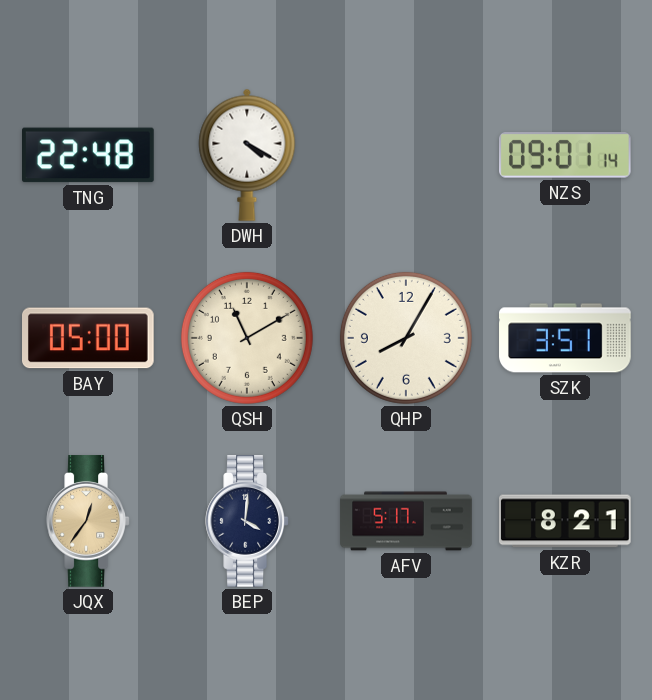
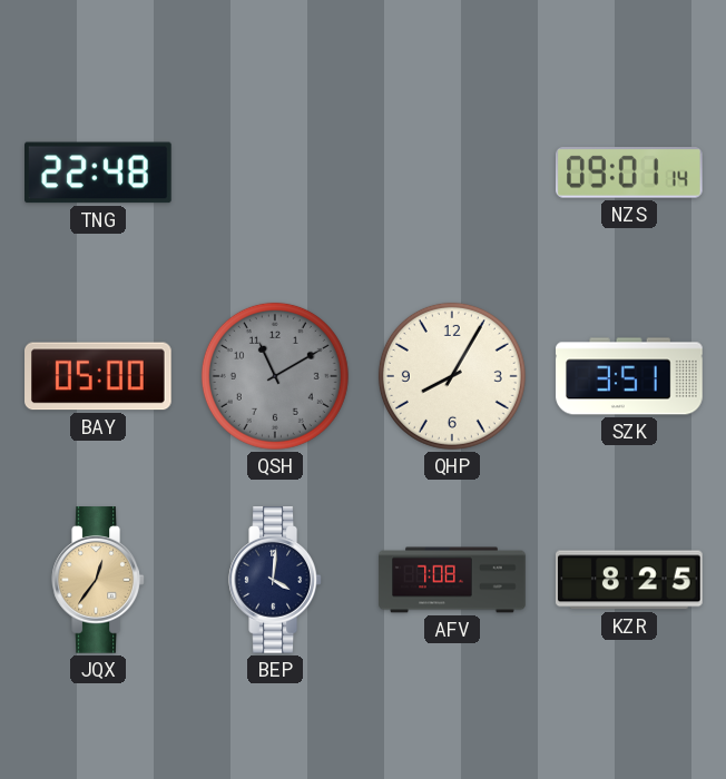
DWH: 4:20 -> none
QSH dial: cream -> grey
AFV: 5:17 -> 7:08
KZR: 8:21 -> 8:25
